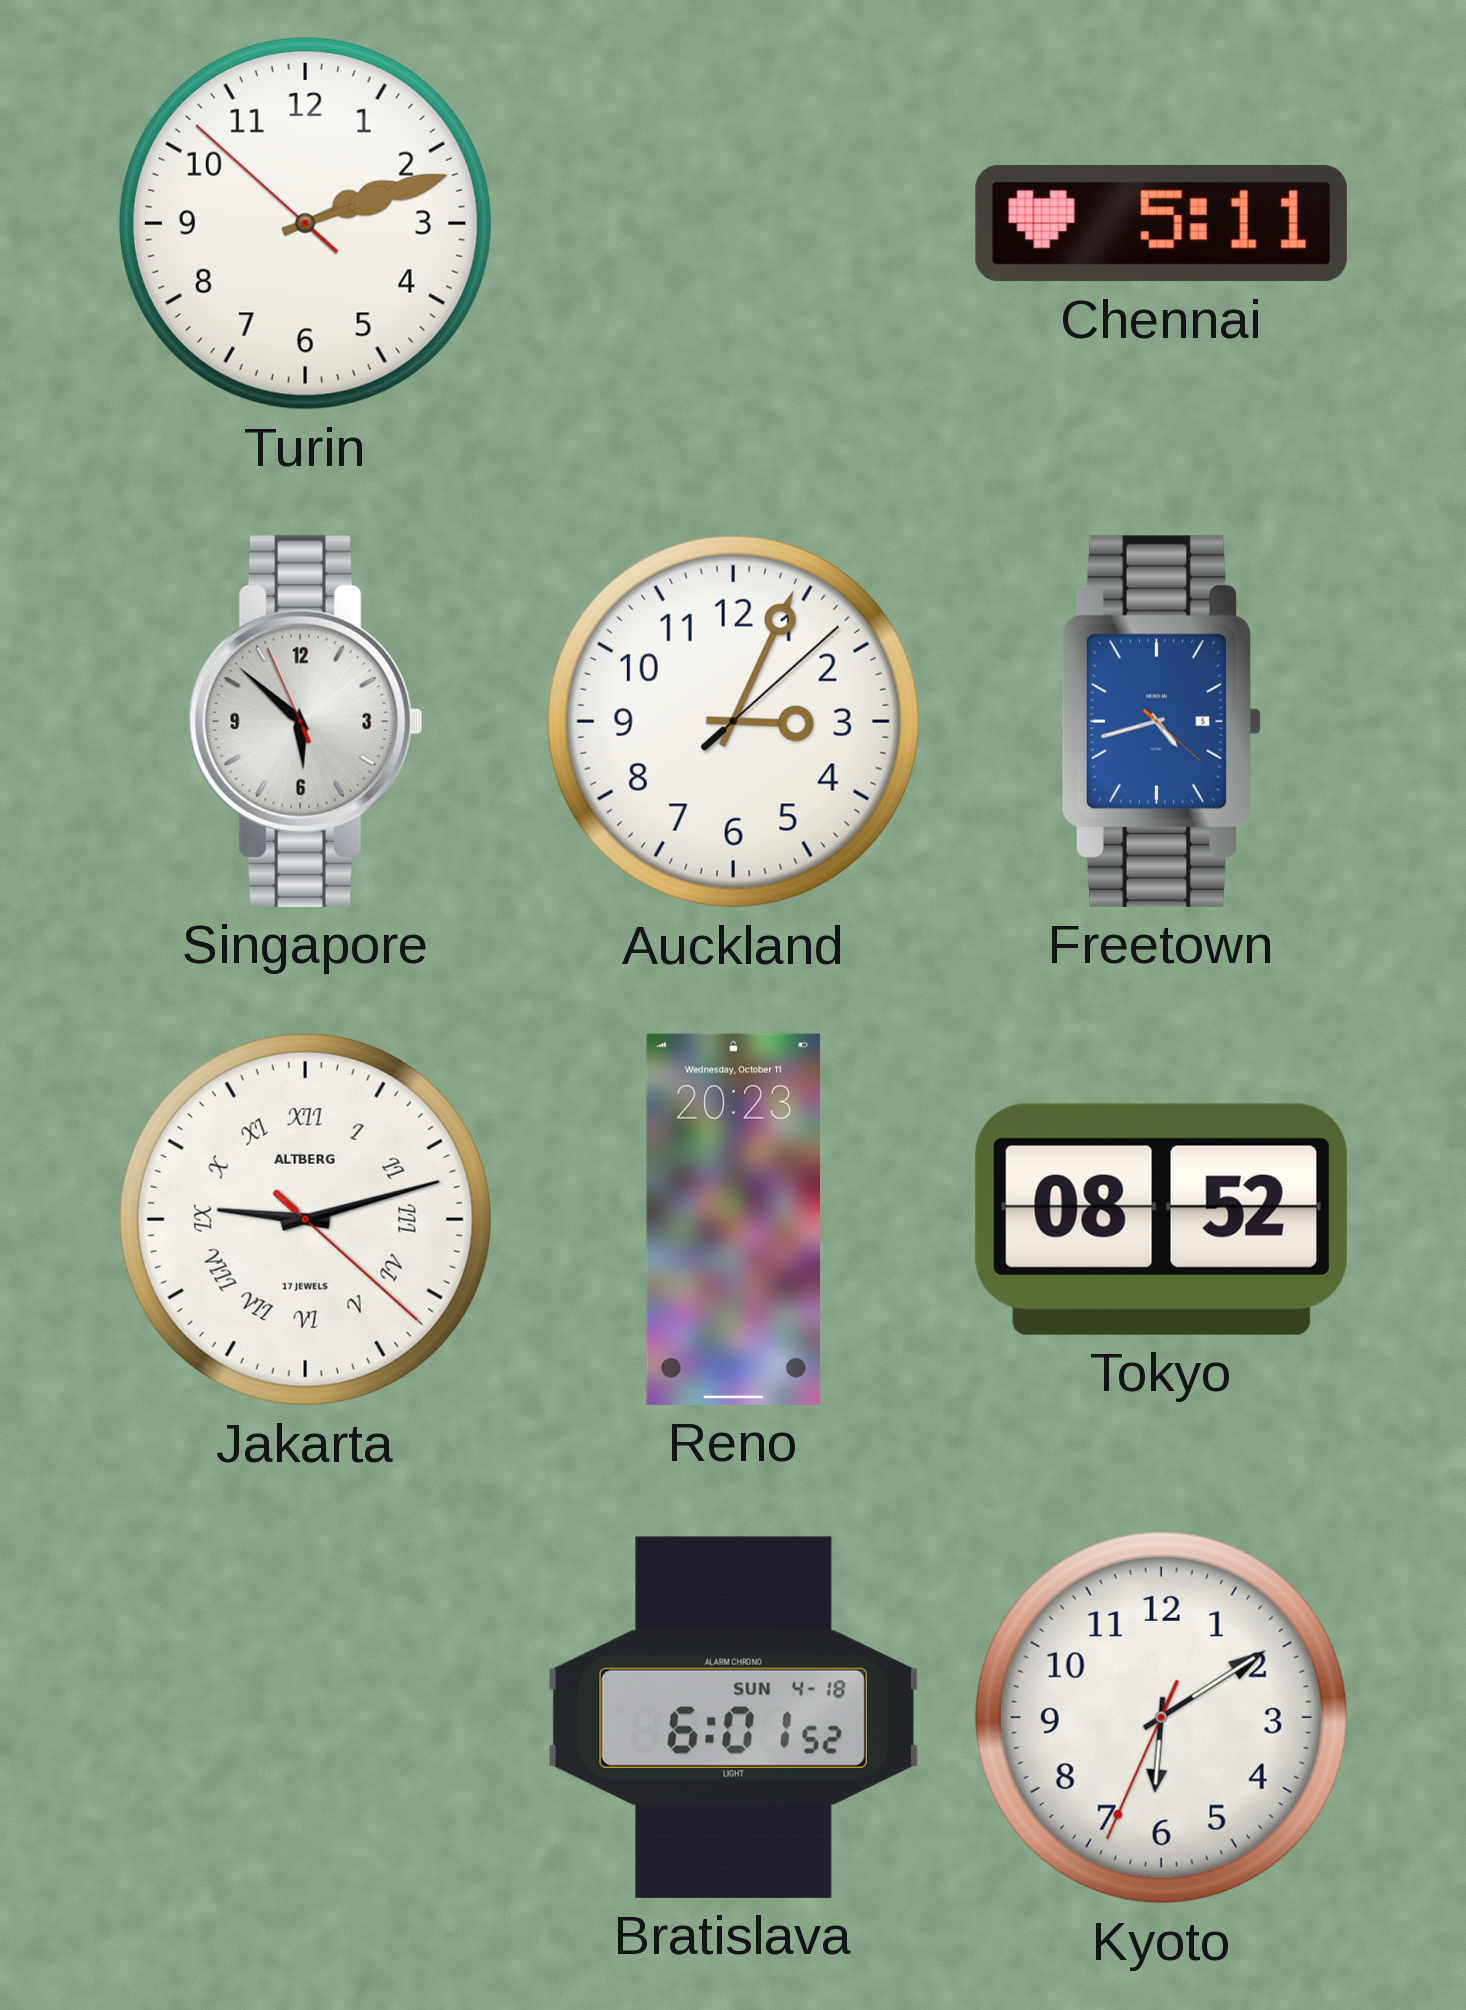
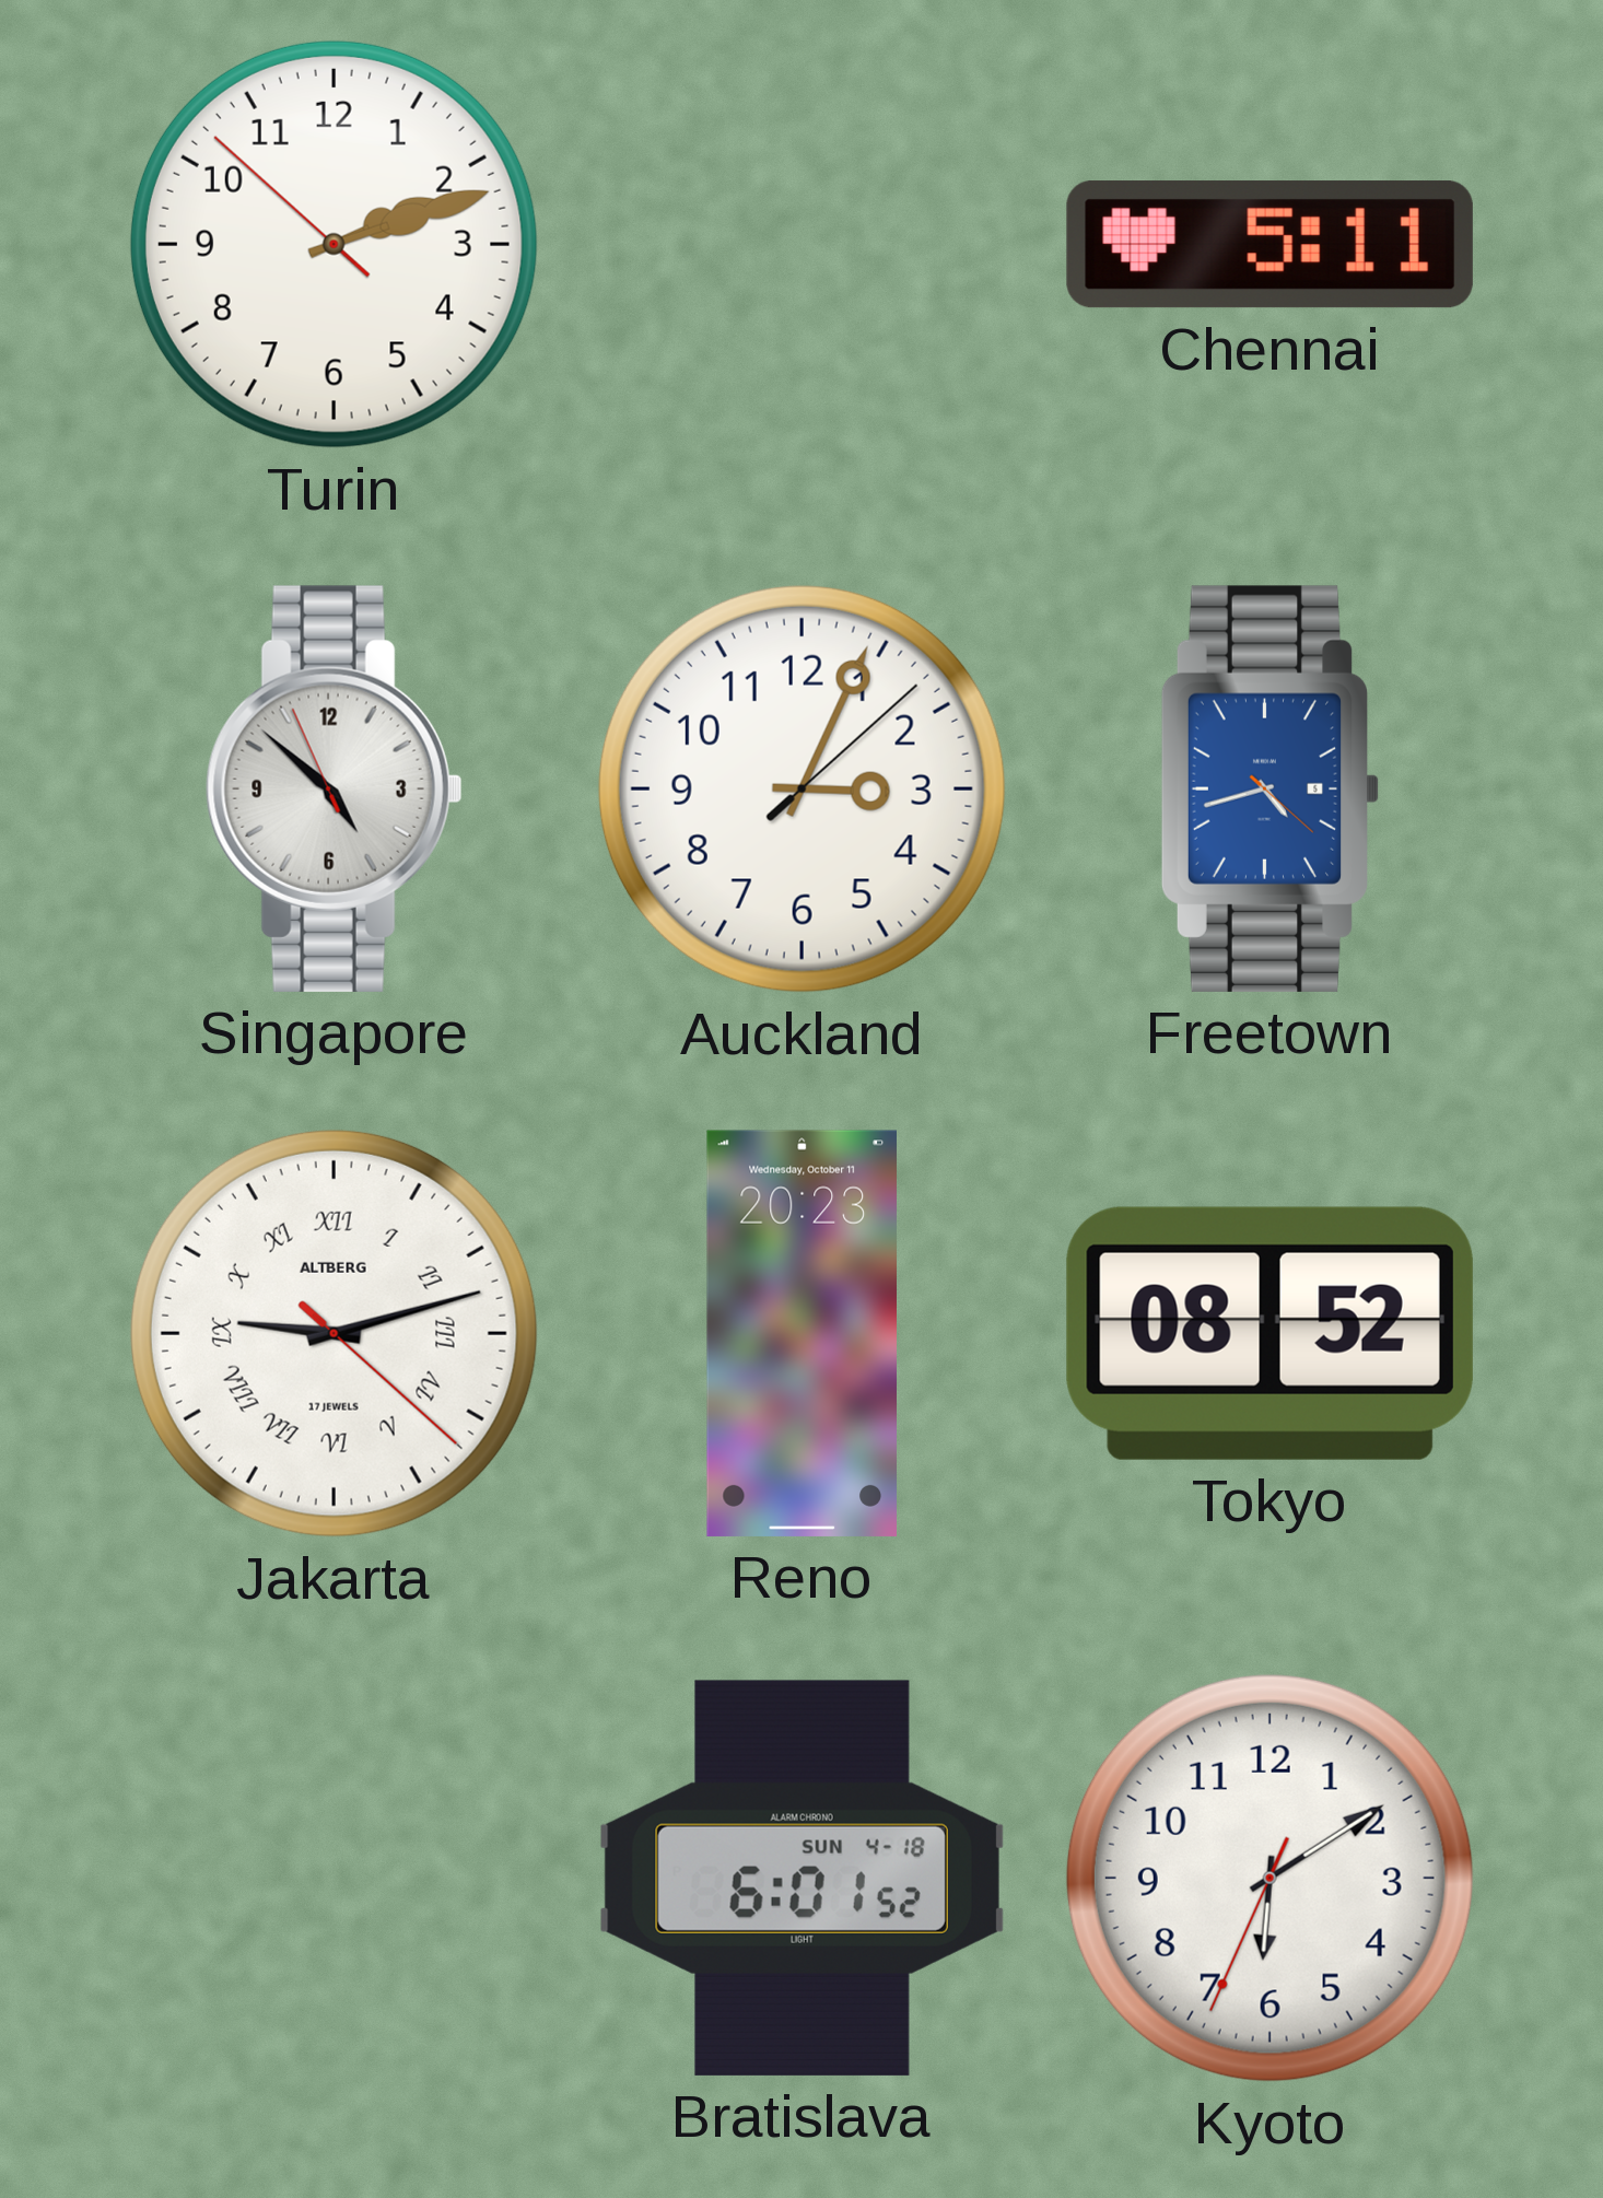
Singapore: 5:51 -> 4:51
